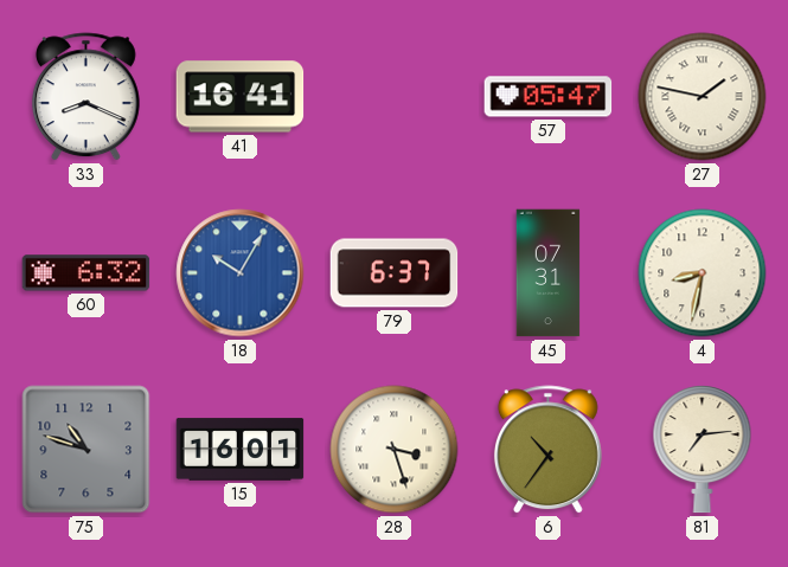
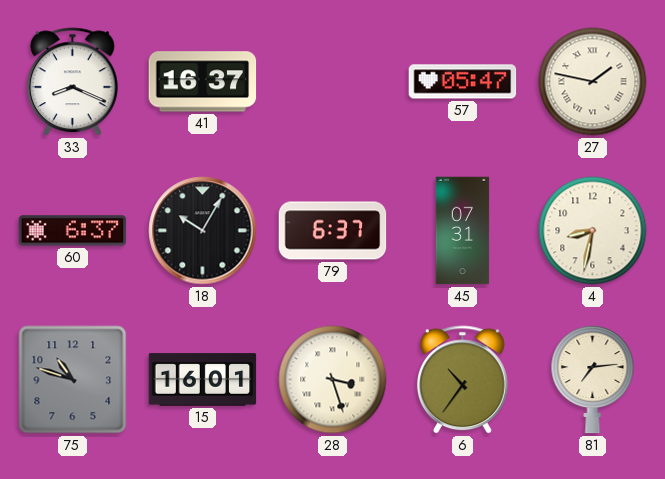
41: 16:41 -> 16:37
60: 6:32 -> 6:37
18 dial: blue -> black
